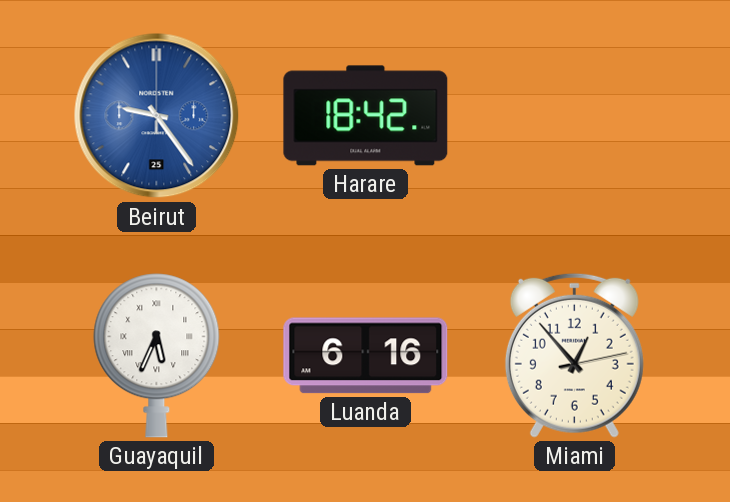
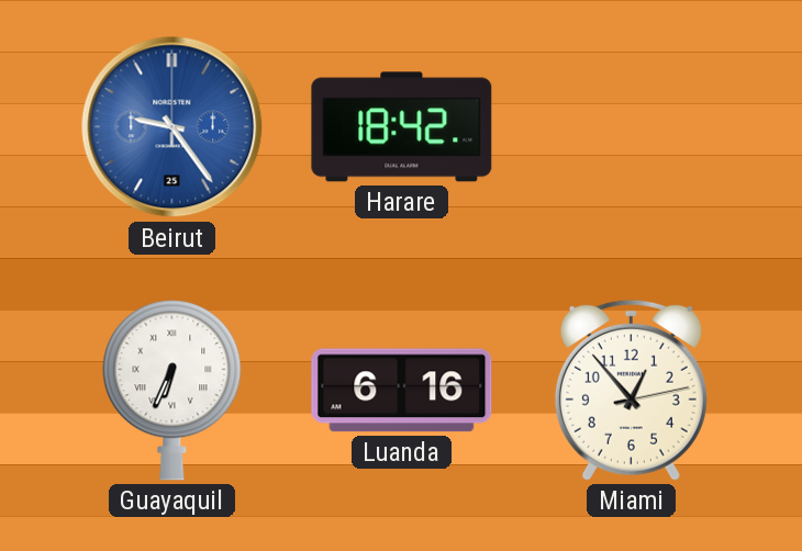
Guayaquil: 5:34 -> 6:34
